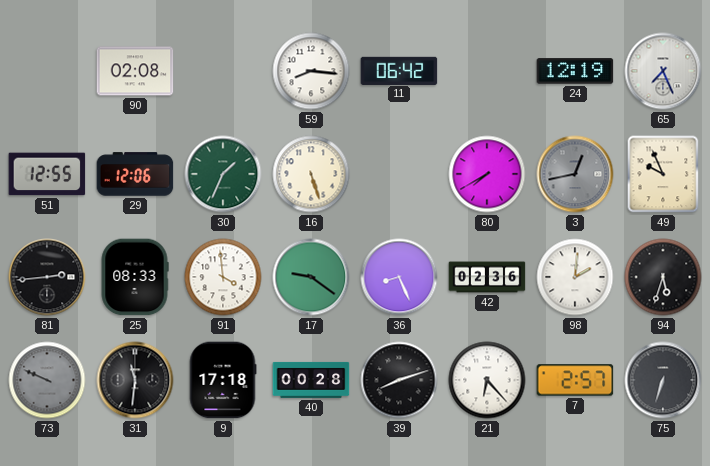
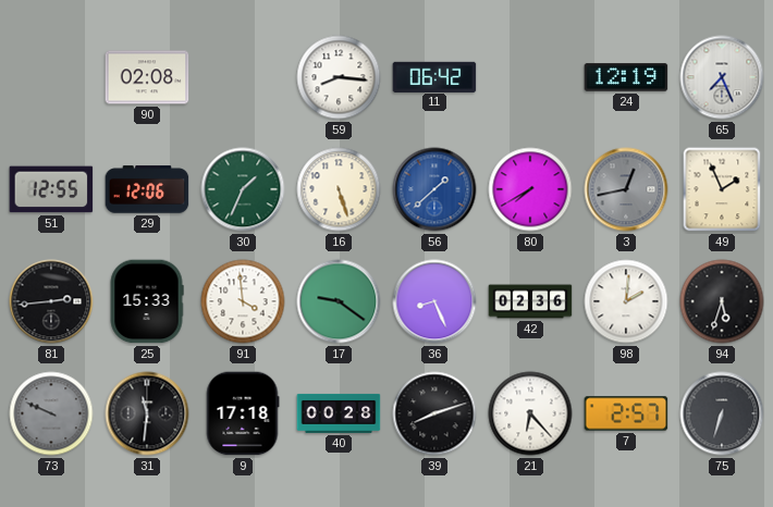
56: none -> 1:38
49: 9:56 -> 1:56
25: 08:33 -> 15:33
